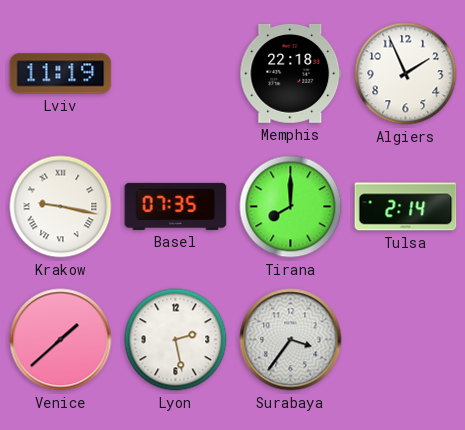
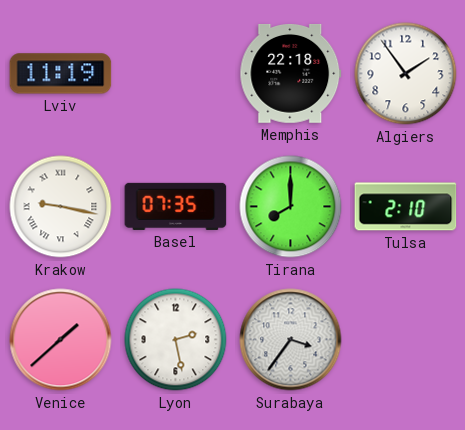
Algiers: 1:56 -> 1:54
Tulsa: 2:14 -> 2:10
